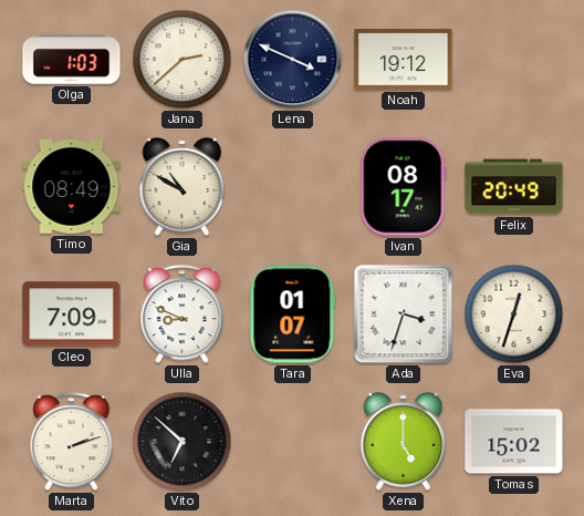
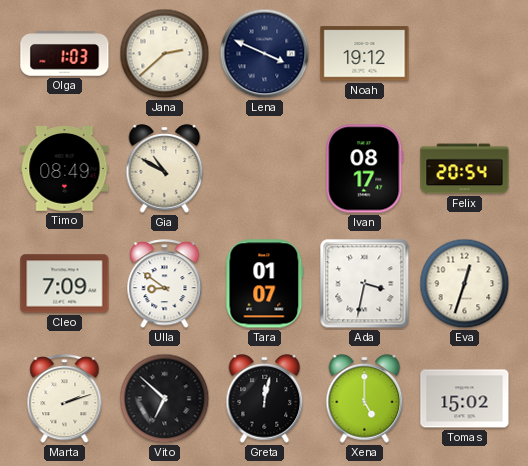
Felix: 20:49 -> 20:54
Ulla: 8:49 -> 8:51
Ada: 3:33 -> 3:32
Greta: none -> 12:02
